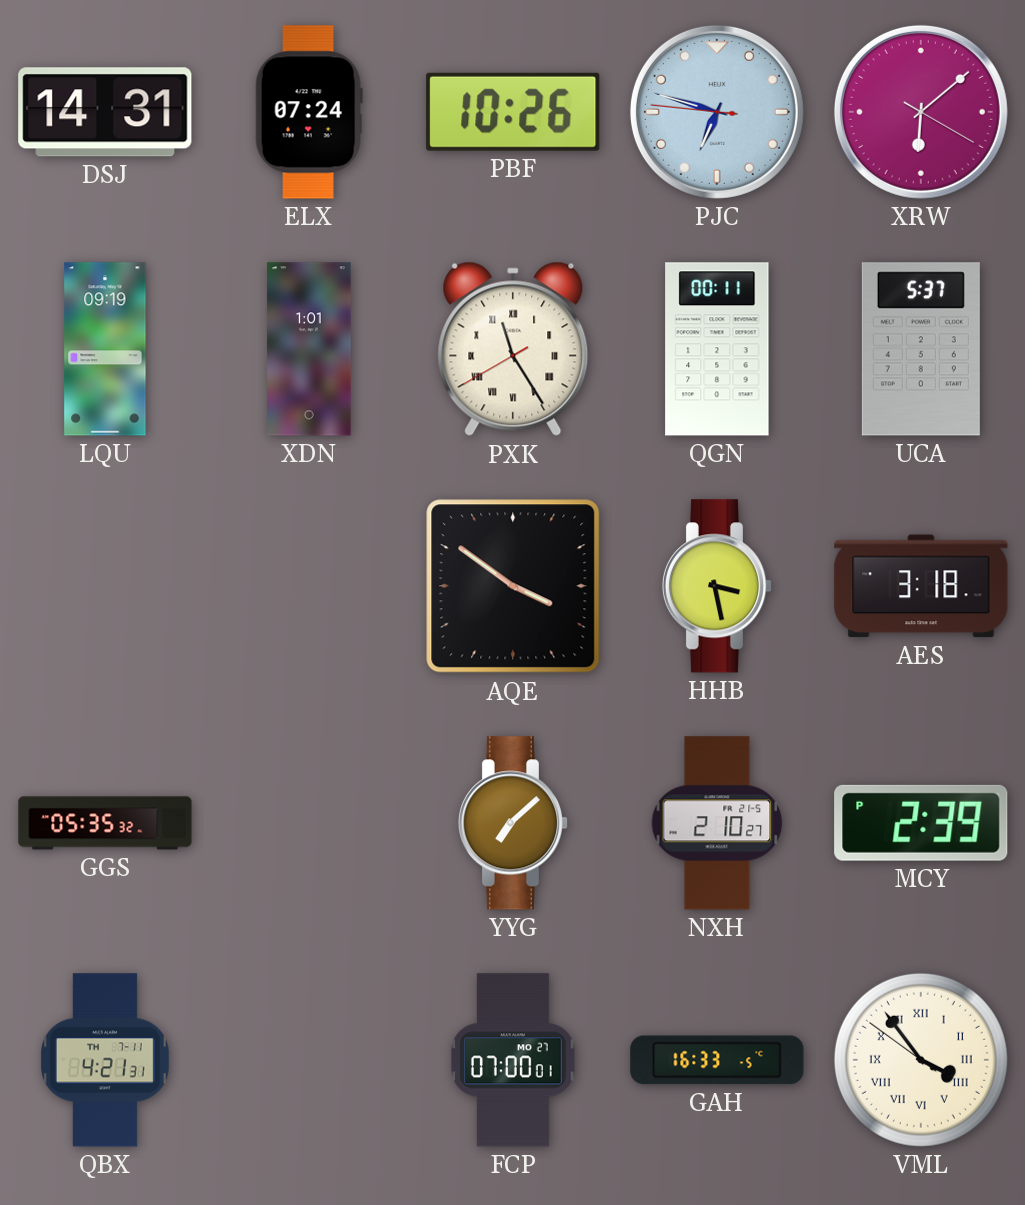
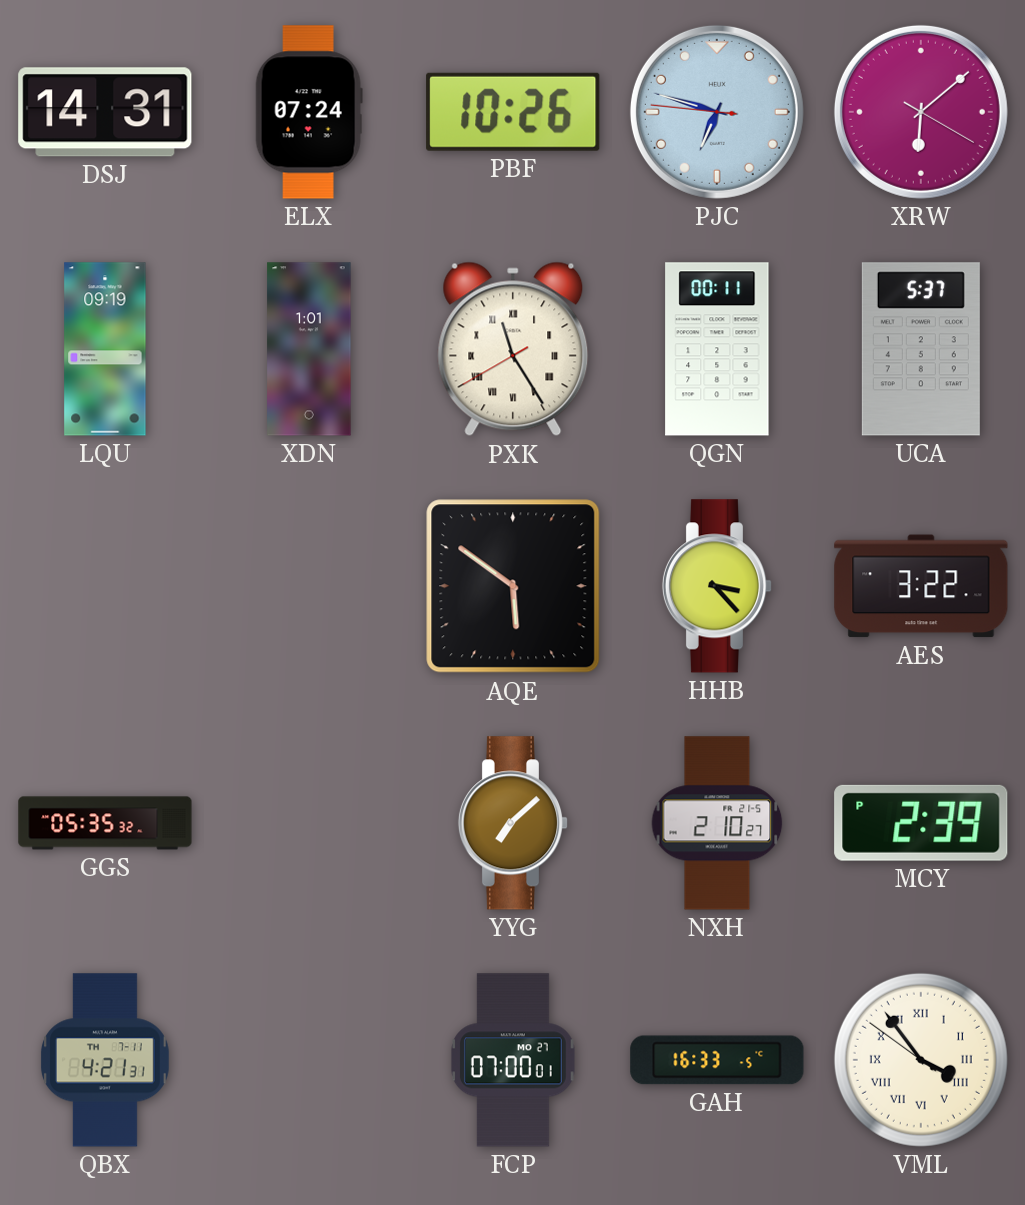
AQE: 3:51 -> 5:51
HHB: 3:28 -> 3:23
AES: 3:18 -> 3:22
